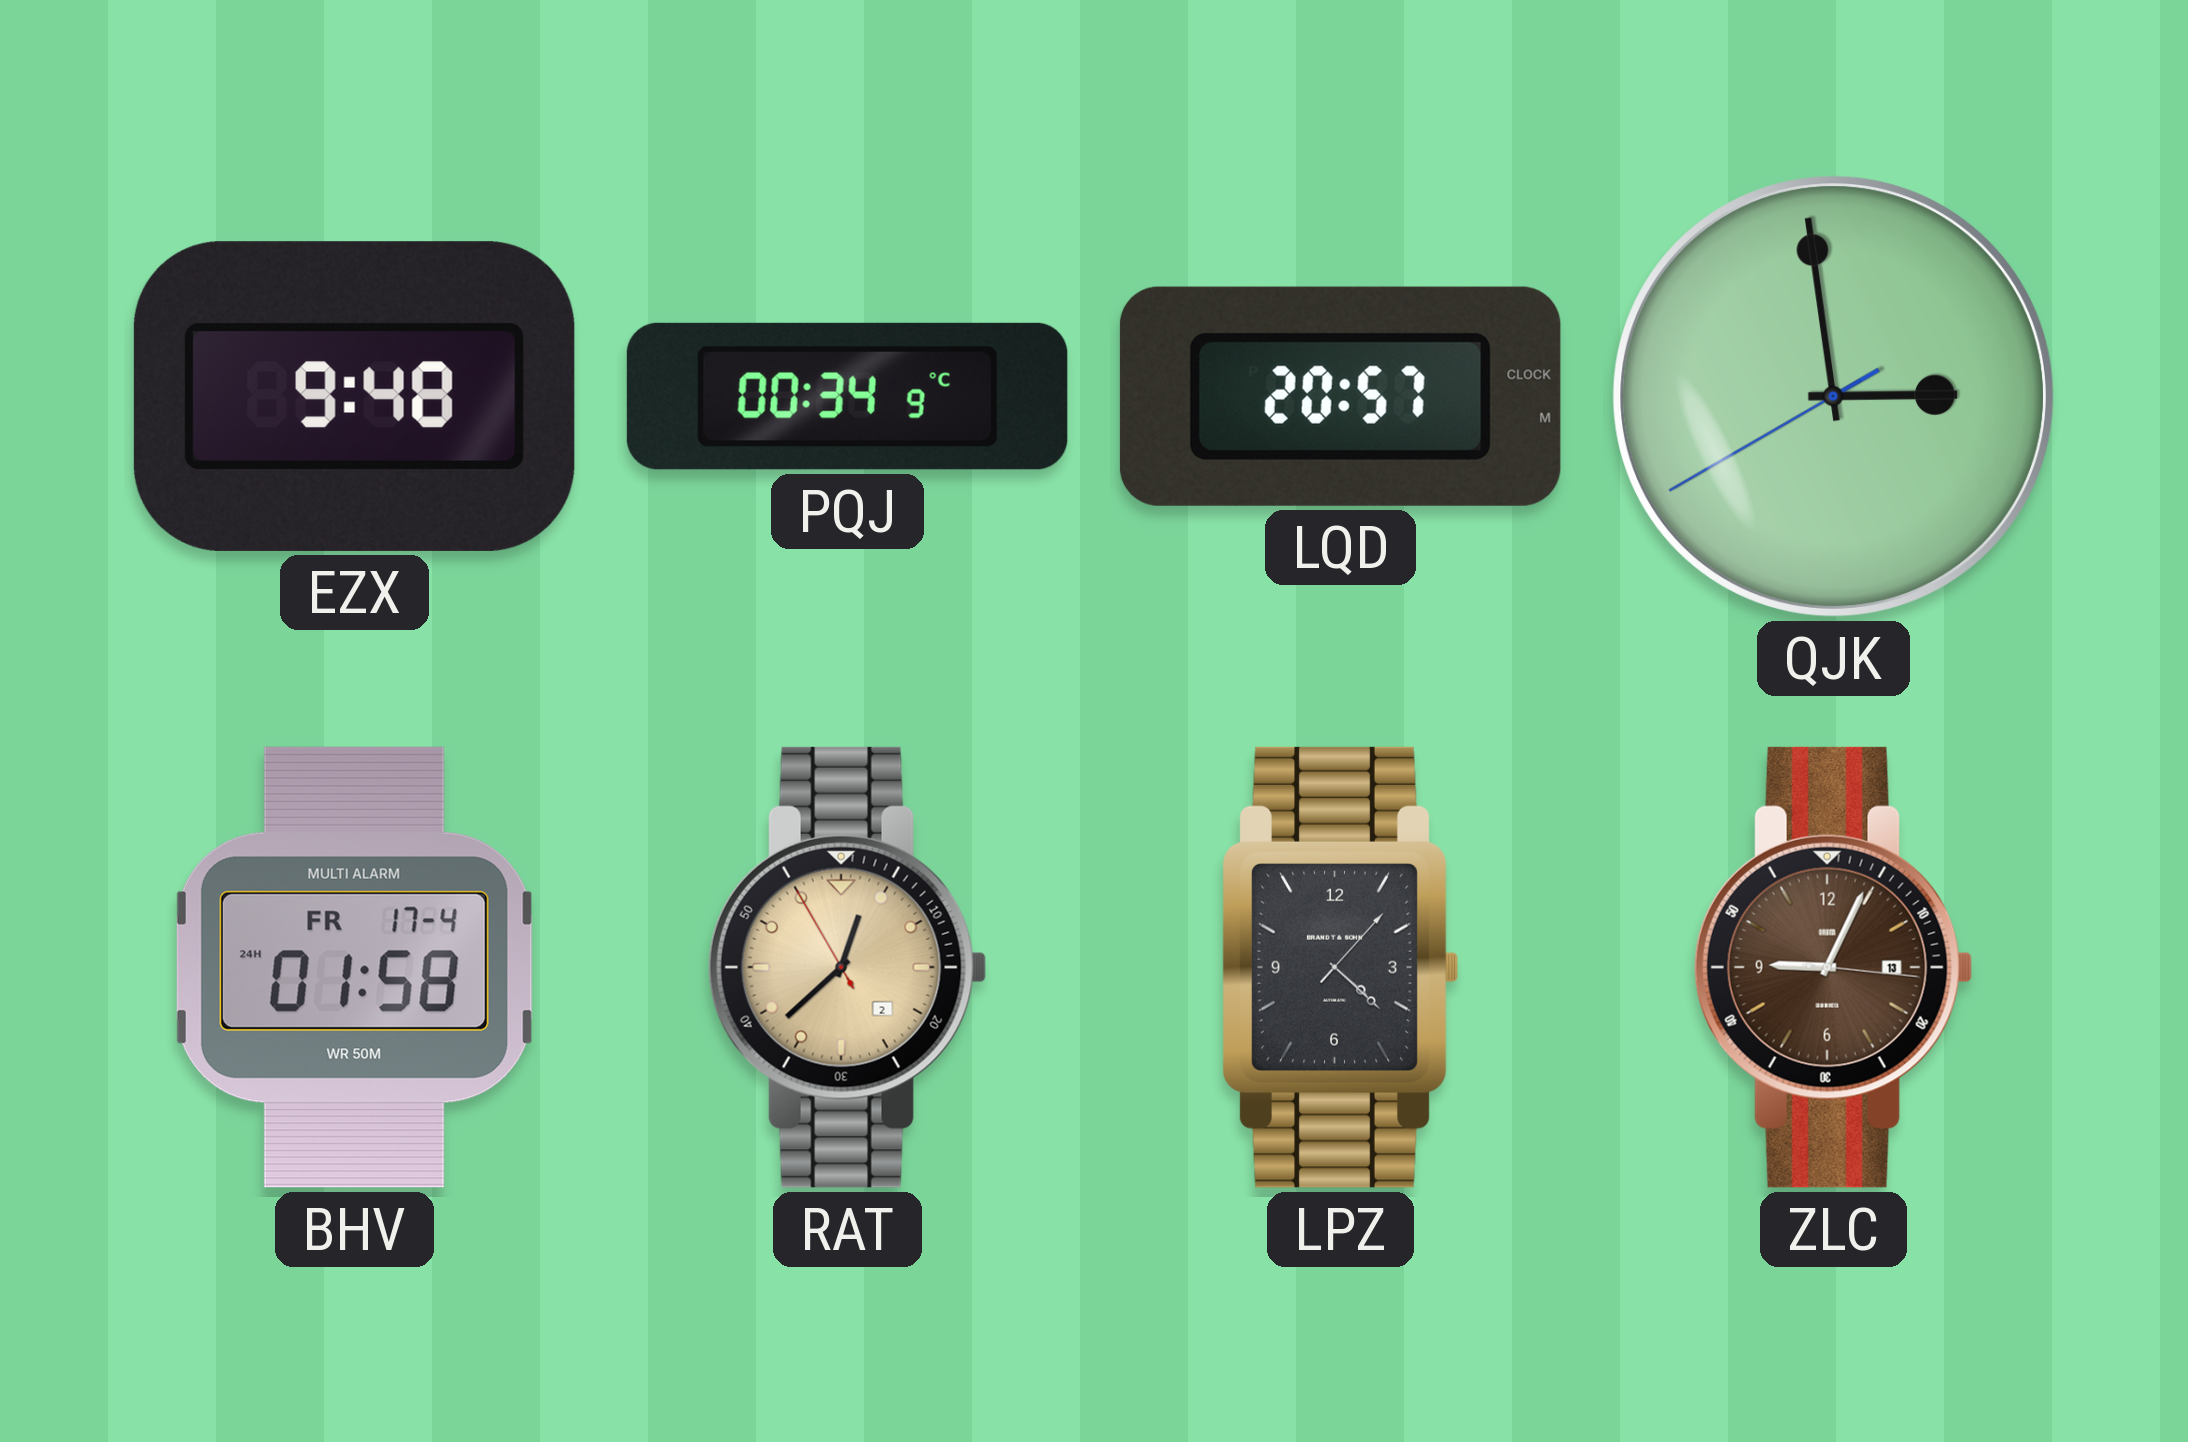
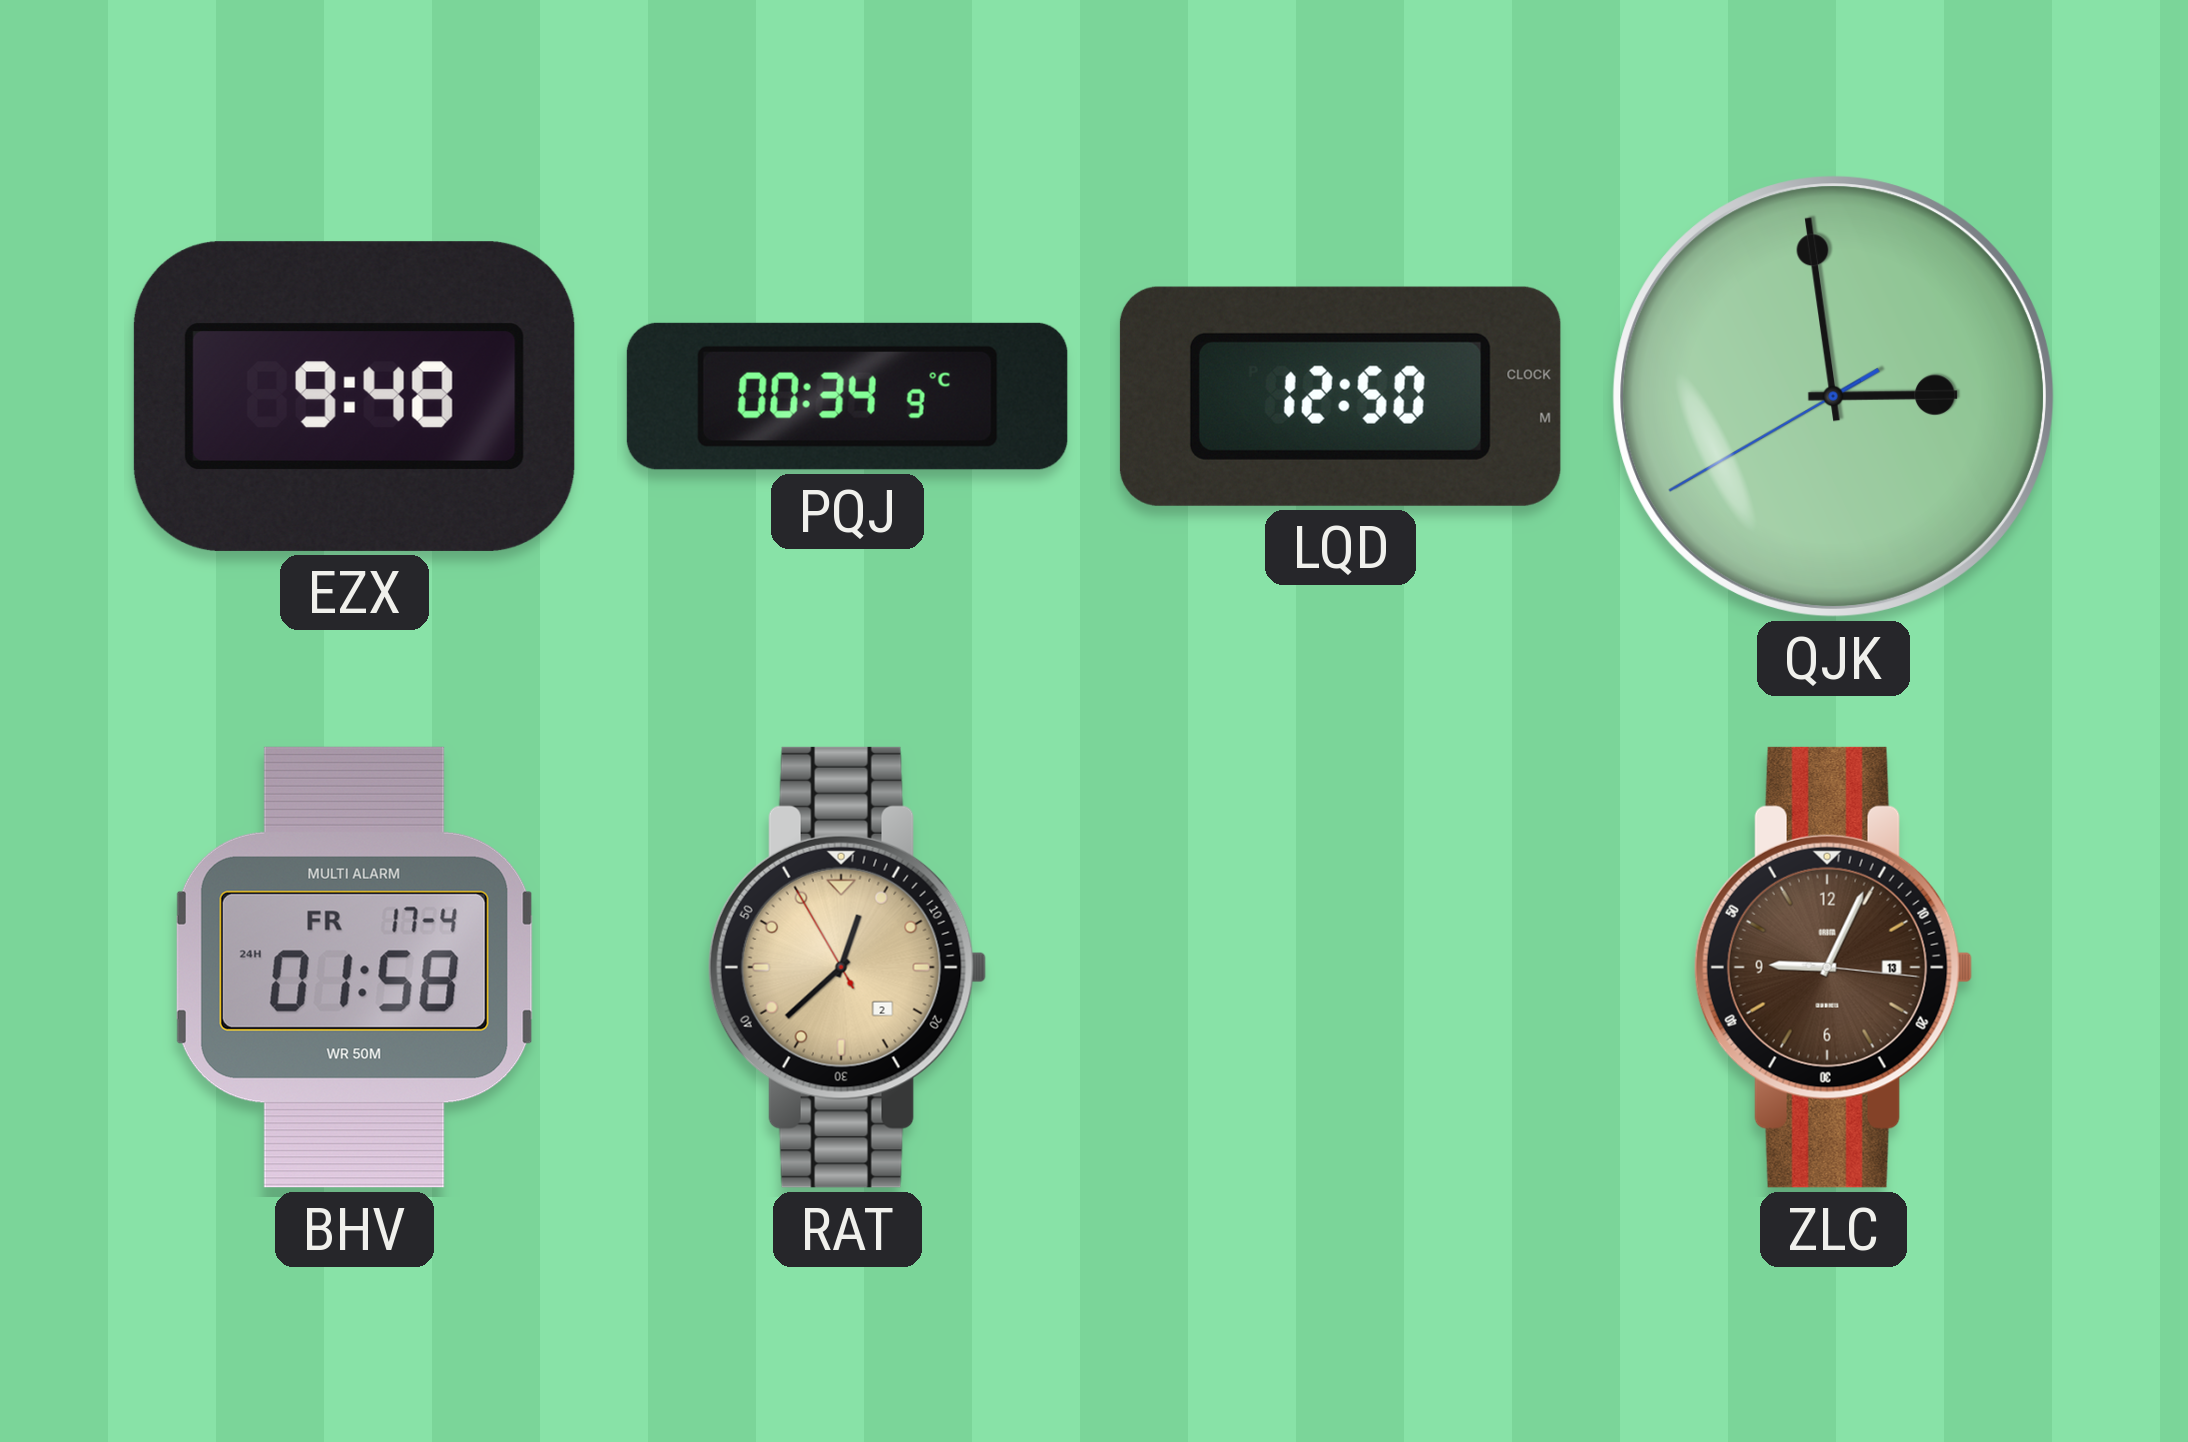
LQD: 20:57 -> 12:50
LPZ: 4:22 -> none
